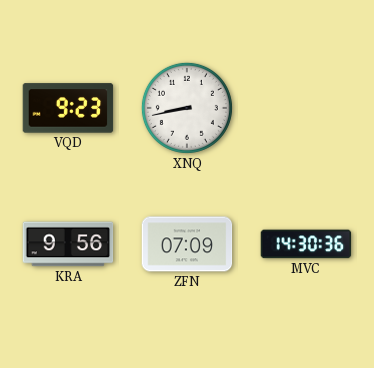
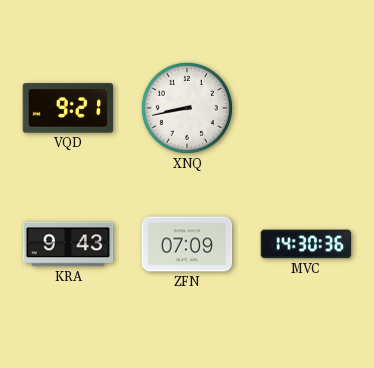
VQD: 9:23 -> 9:21
KRA: 9:56 -> 9:43
